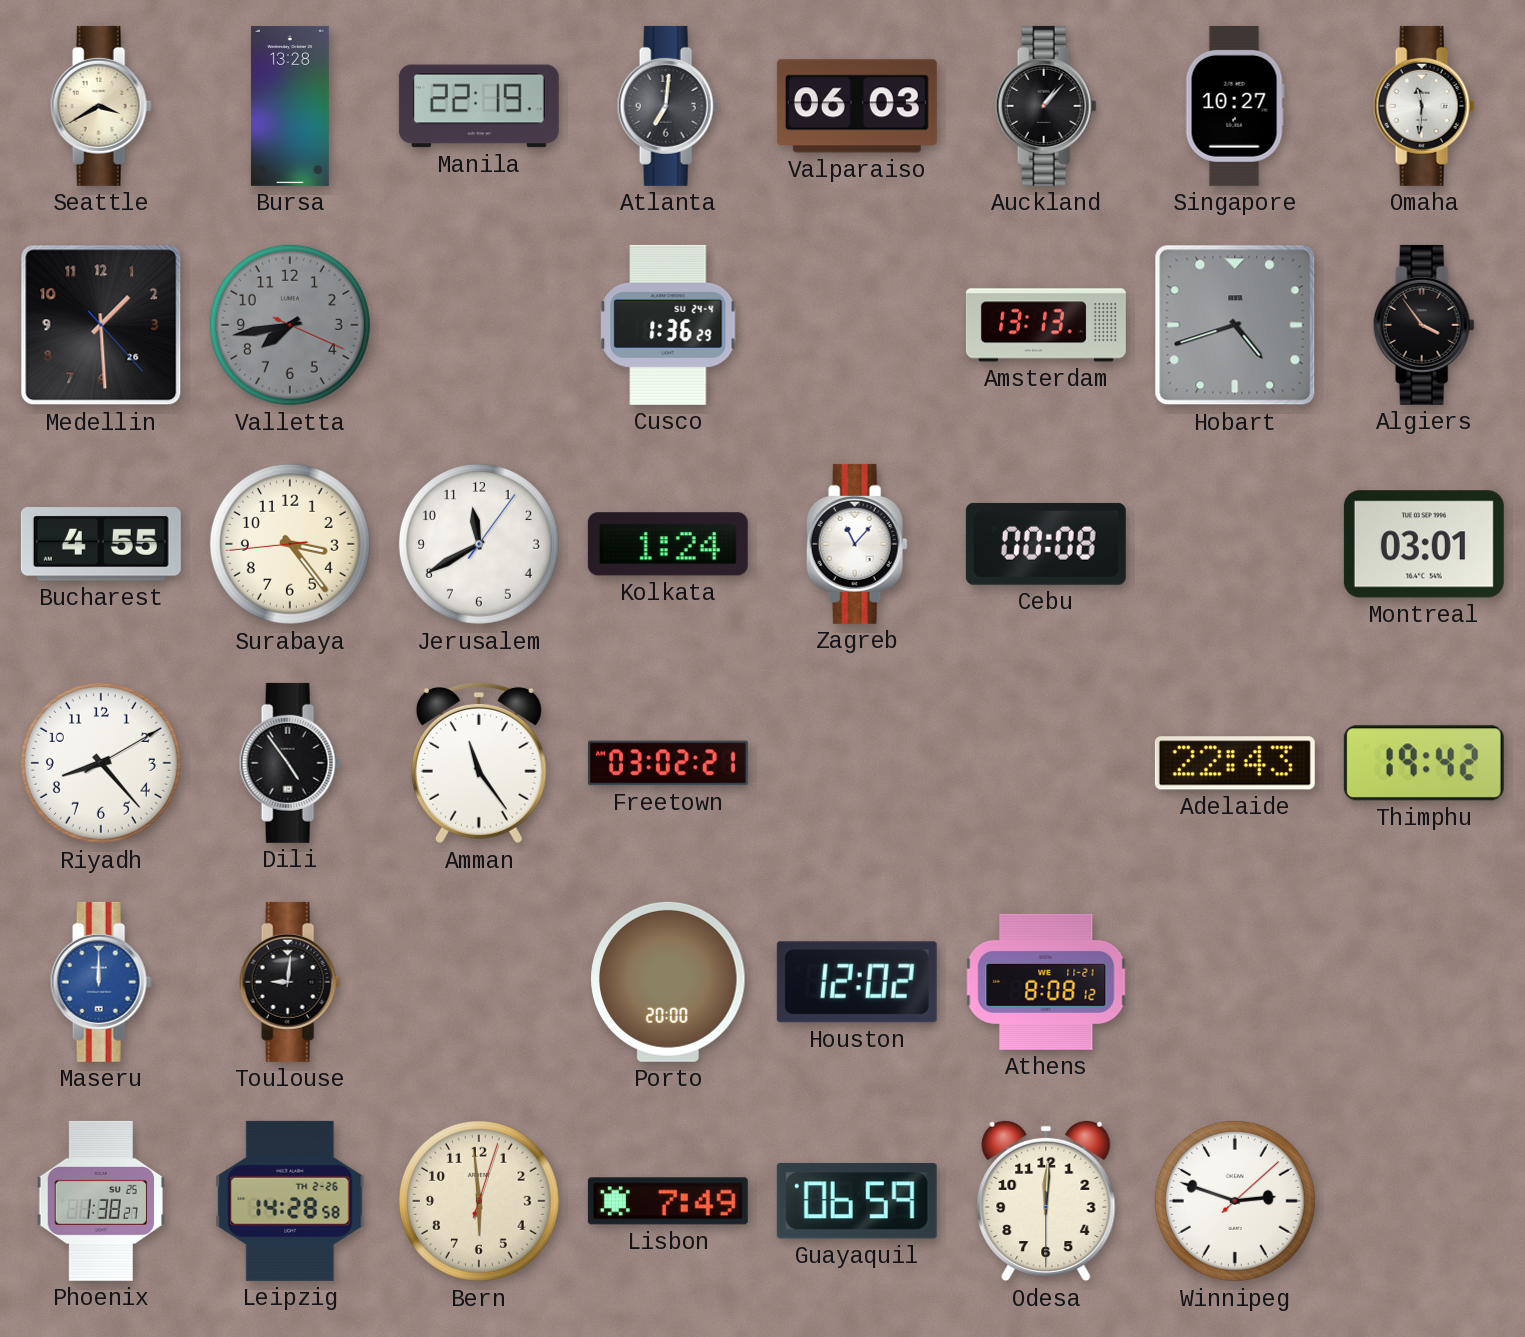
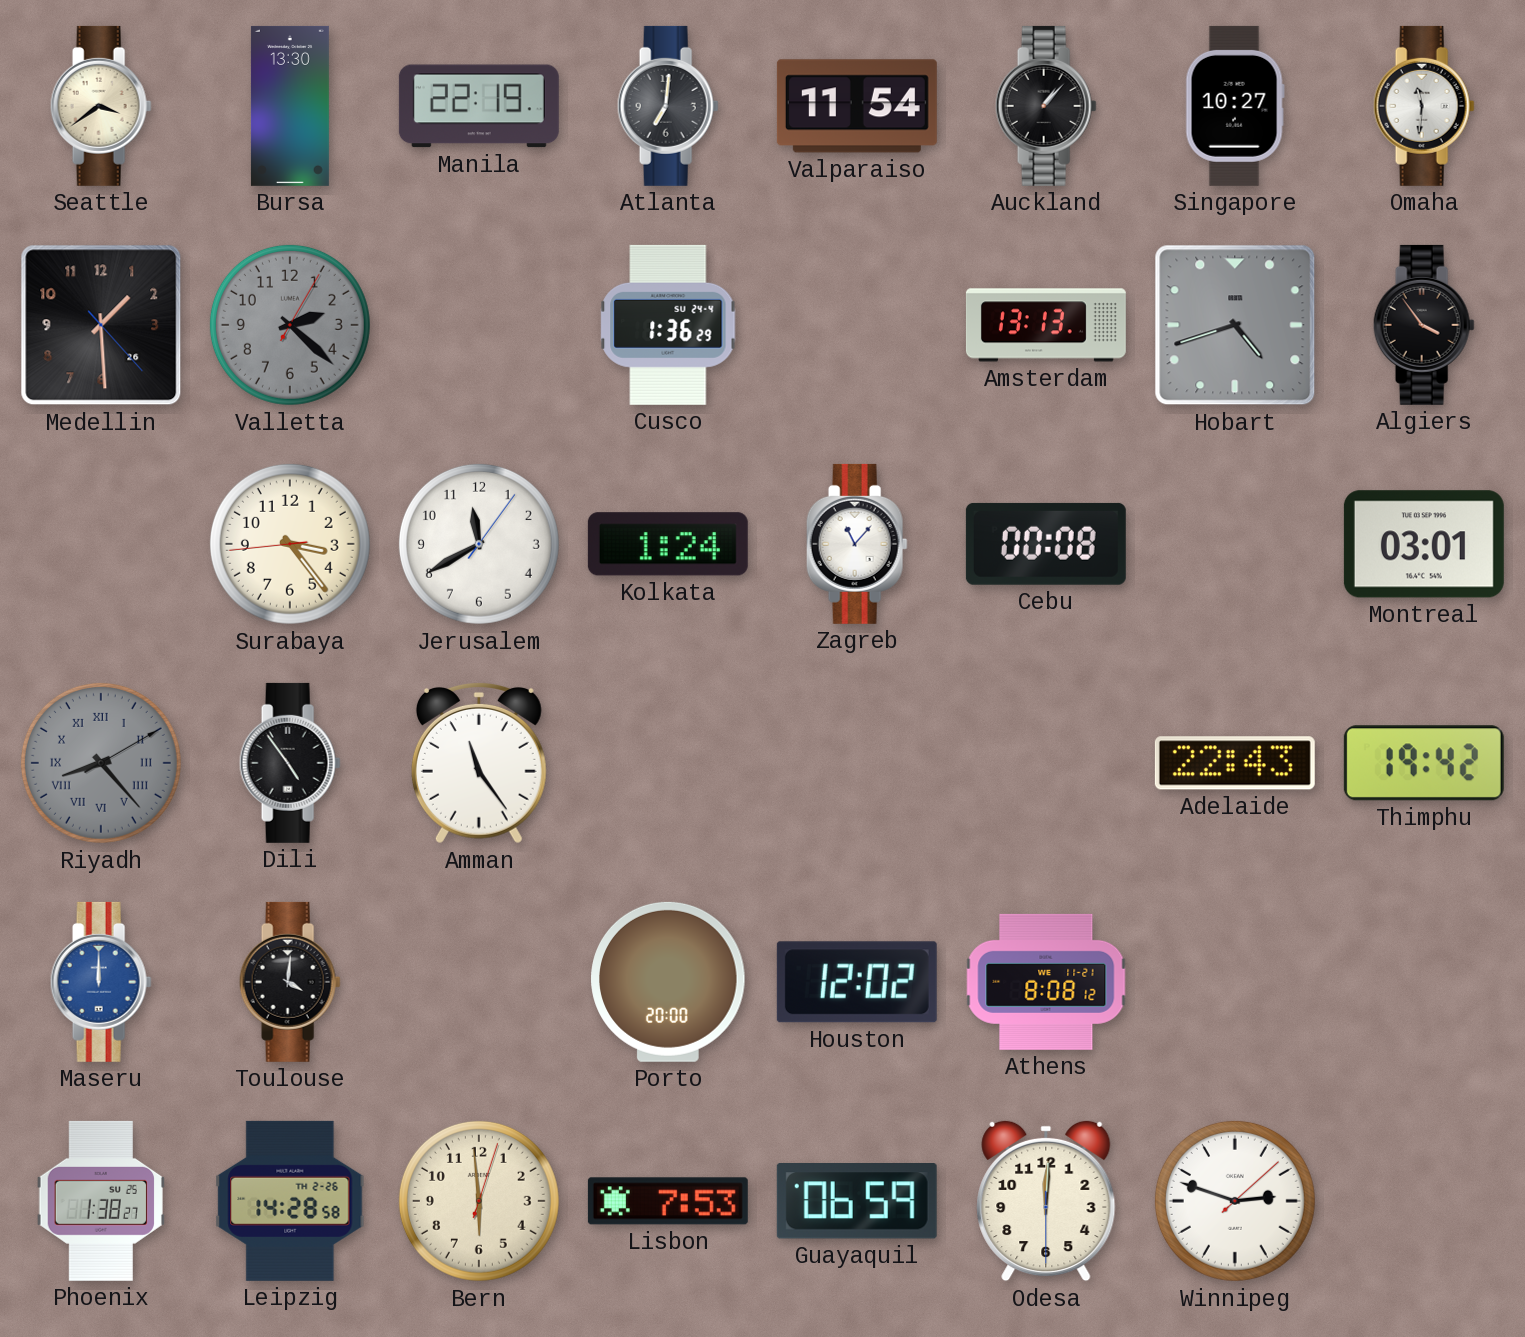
Seattle: 3:40 -> 3:39
Bursa: 13:28 -> 13:30
Valparaiso: 06:03 -> 11:54
Valletta: 7:43 -> 2:22
Bucharest: 4:55 -> none
Riyadh dial: white -> grey
Riyadh numerals: Arabic -> Roman
Freetown: 03:02 -> none
Toulouse: 9:01 -> 4:01
Lisbon: 7:49 -> 7:53
